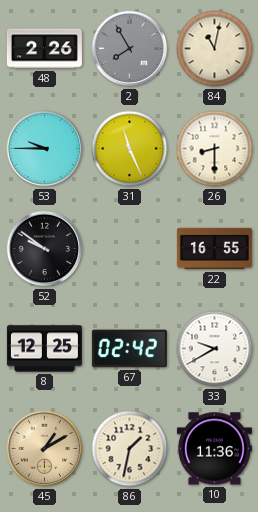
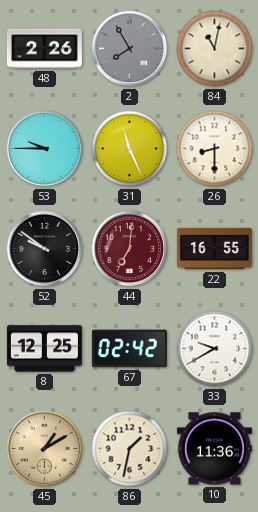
44: none -> 7:01
